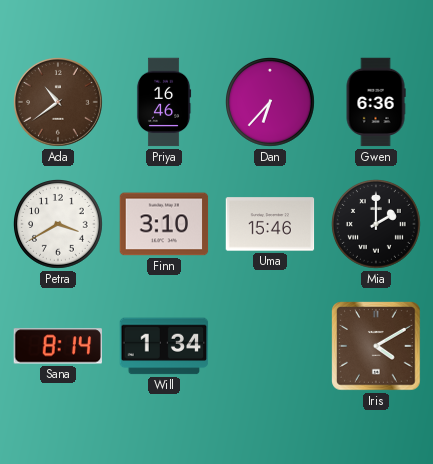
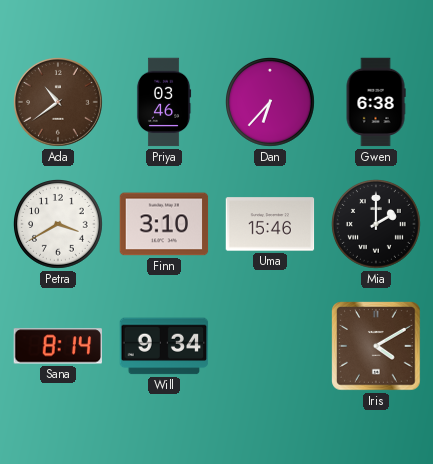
Priya: 16:46 -> 03:46
Gwen: 6:36 -> 6:38
Will: 1:34 -> 9:34
